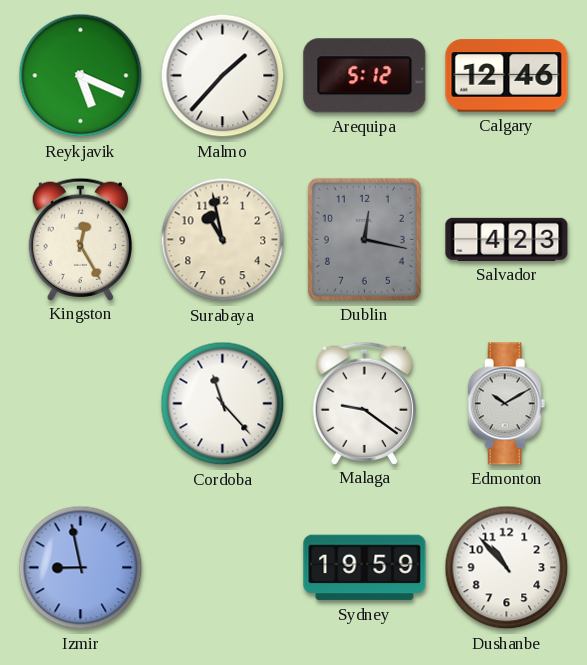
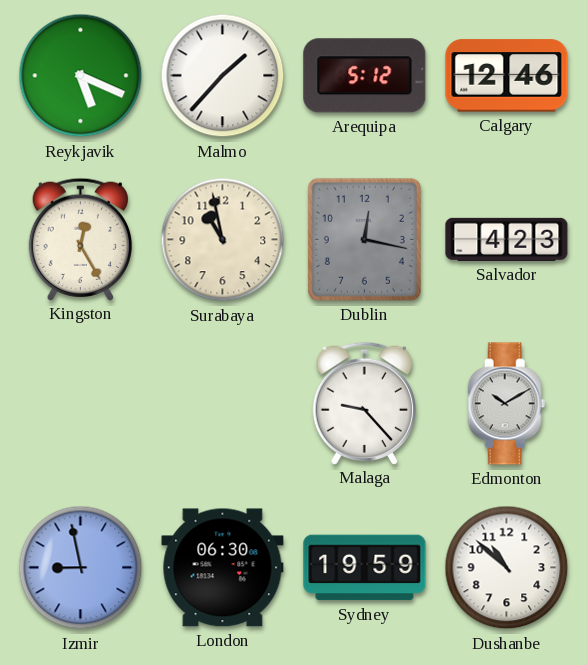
Cordoba: 11:23 -> none
Malaga: 9:21 -> 9:23
London: none -> 06:30
Dushanbe: 10:53 -> 10:52
